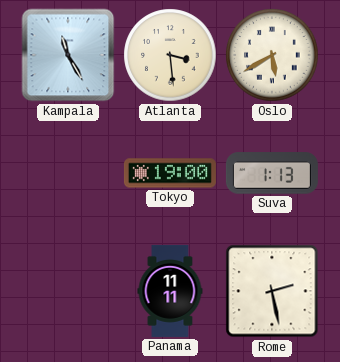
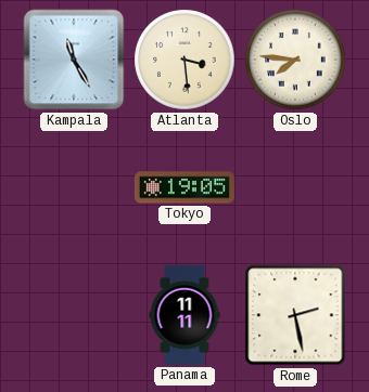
Oslo: 5:40 -> 7:46
Tokyo: 19:00 -> 19:05
Suva: 1:13 -> none
